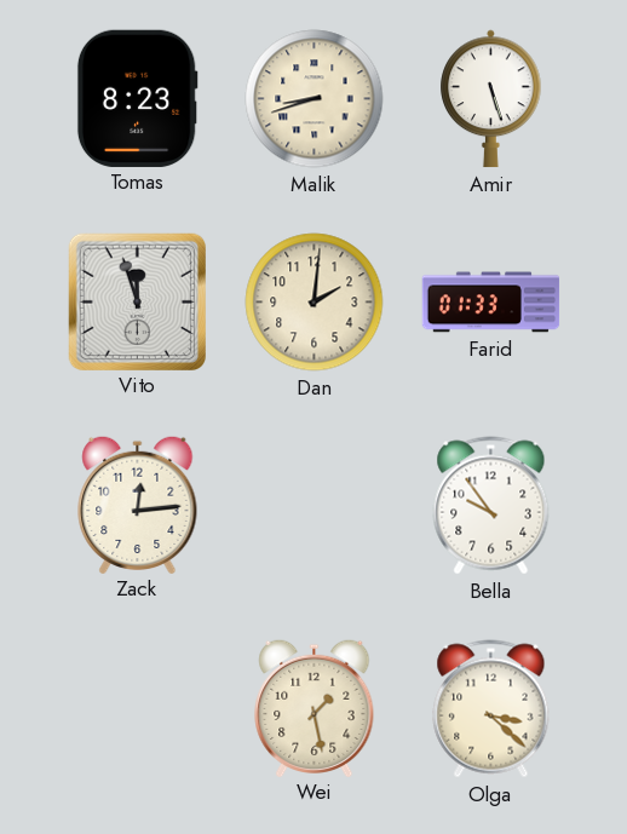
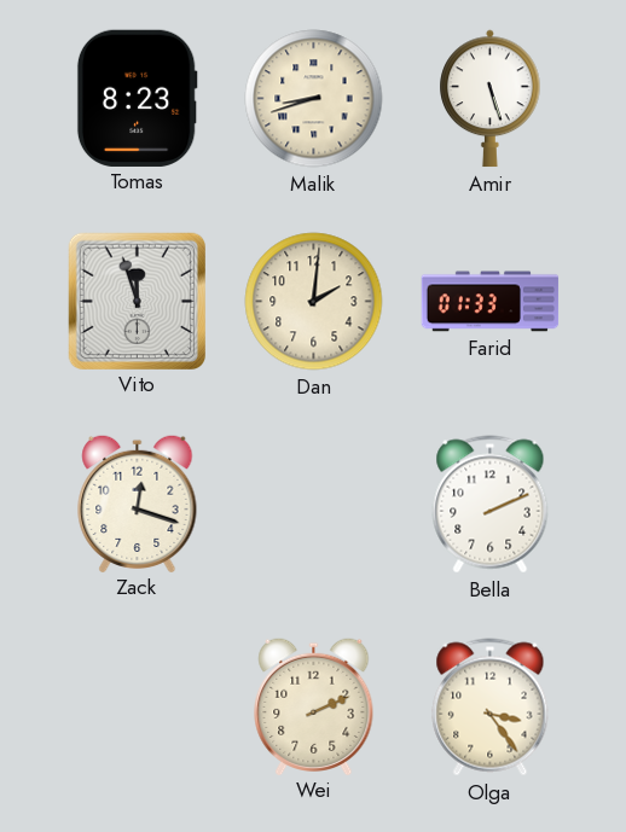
Zack: 12:14 -> 12:18
Bella: 9:54 -> 2:11
Wei: 1:28 -> 2:11
Olga: 3:22 -> 3:24
